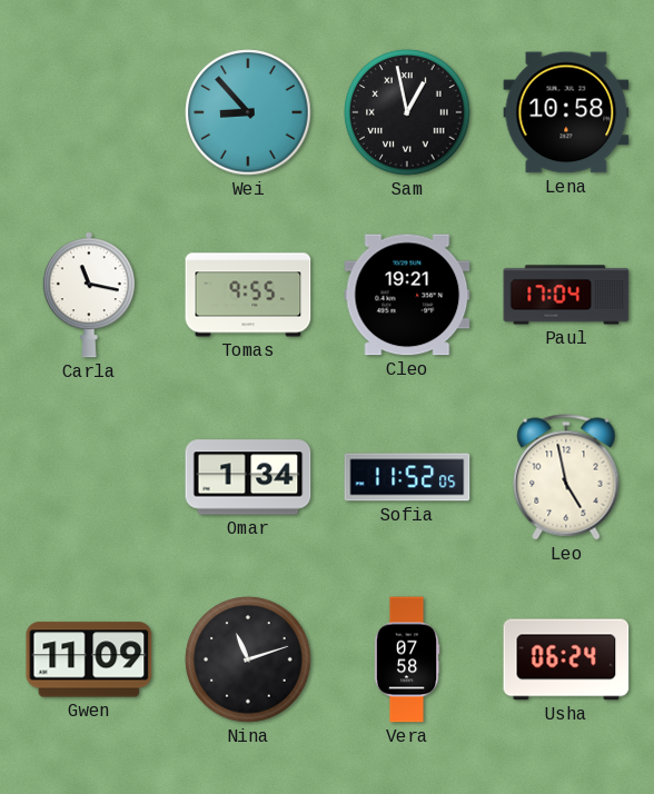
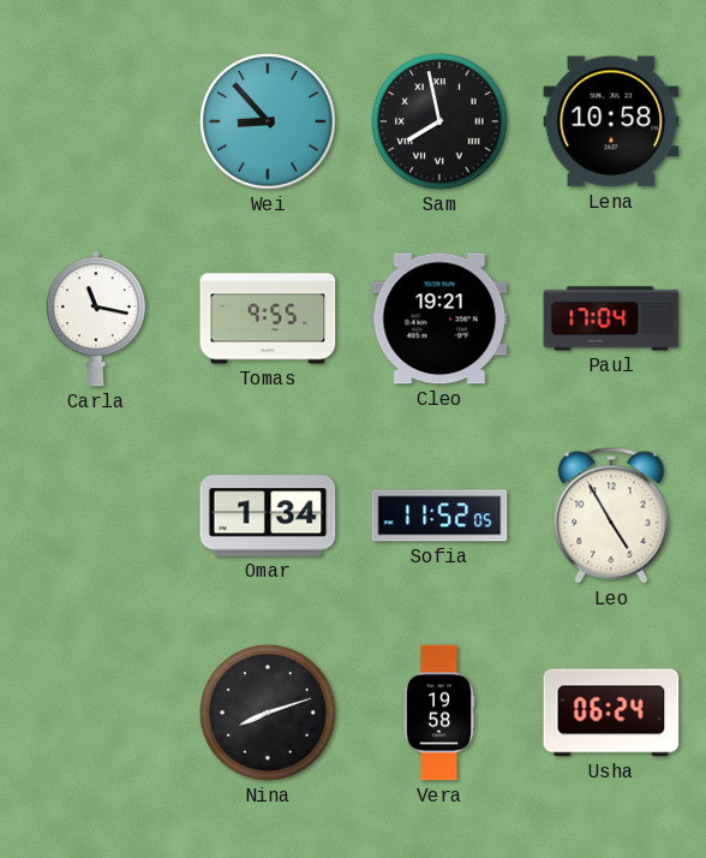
Sam: 12:58 -> 7:58
Leo: 4:58 -> 4:55
Gwen: 11:09 -> none
Nina: 11:12 -> 8:12
Vera: 07:58 -> 19:58
